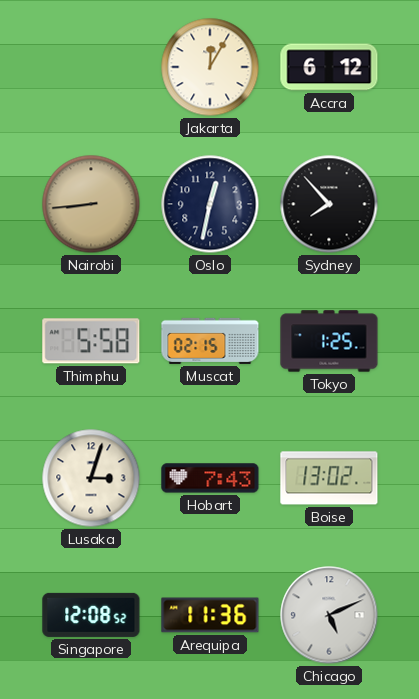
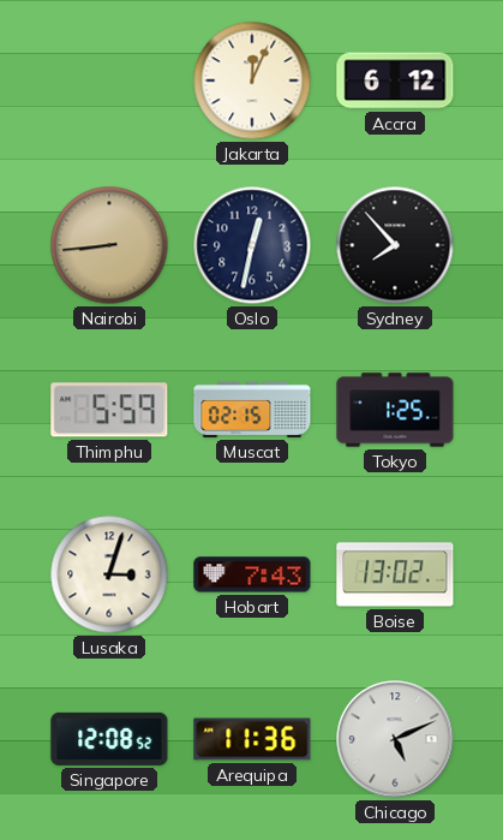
Jakarta: 12:05 -> 12:04
Thimphu: 5:58 -> 5:59
